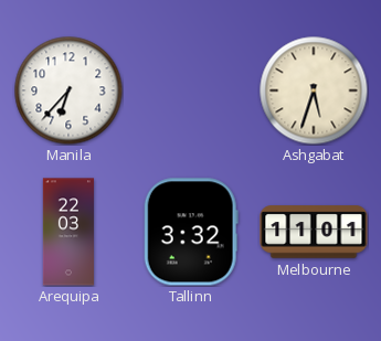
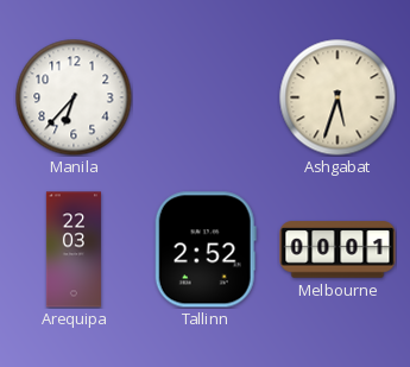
Tallinn: 3:32 -> 2:52
Melbourne: 11:01 -> 00:01
